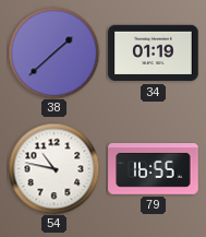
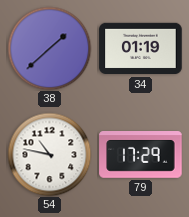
79: 16:55 -> 17:29
